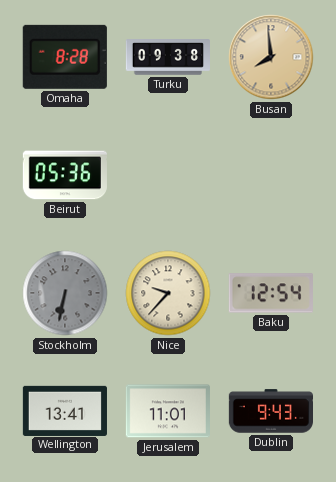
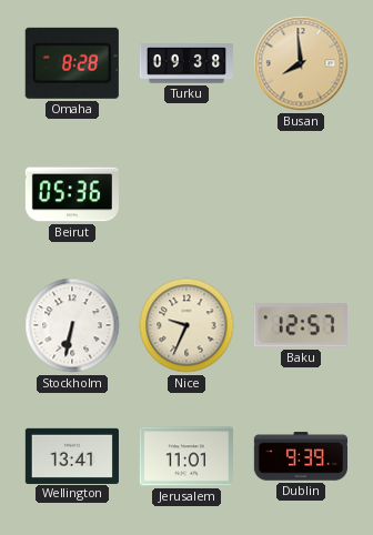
Stockholm dial: grey -> white
Nice: 9:37 -> 9:34
Baku: 12:54 -> 12:57
Dublin: 9:43 -> 9:39
